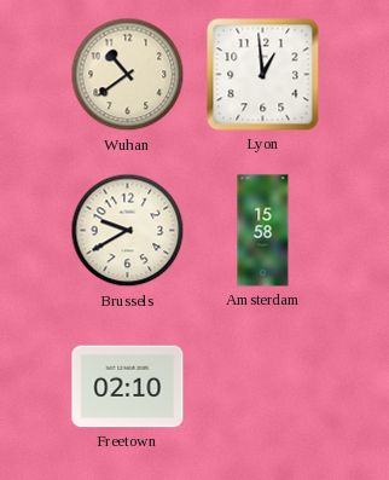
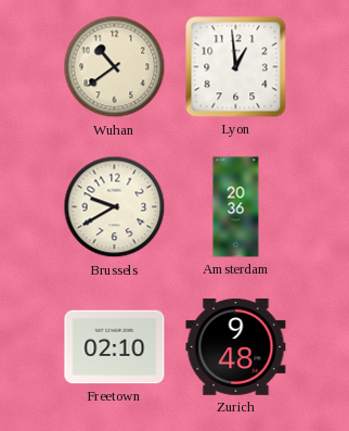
Amsterdam: 15:58 -> 20:36
Zurich: none -> 9:48
